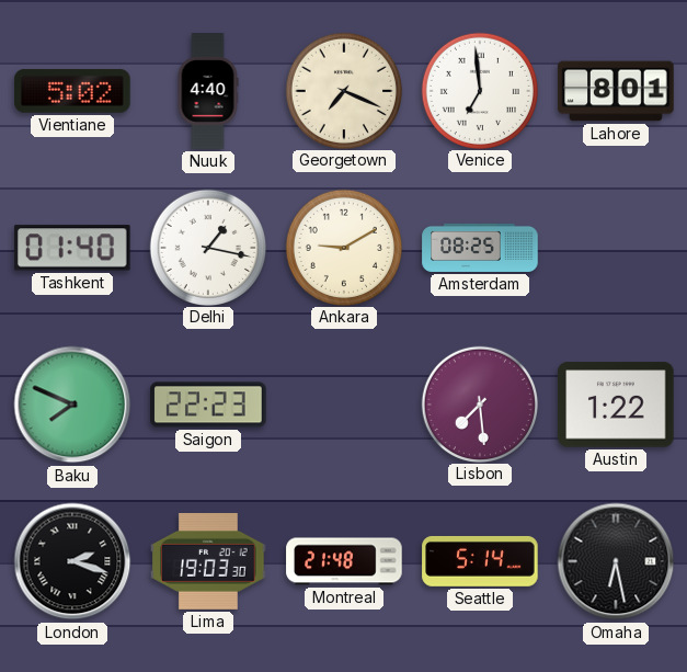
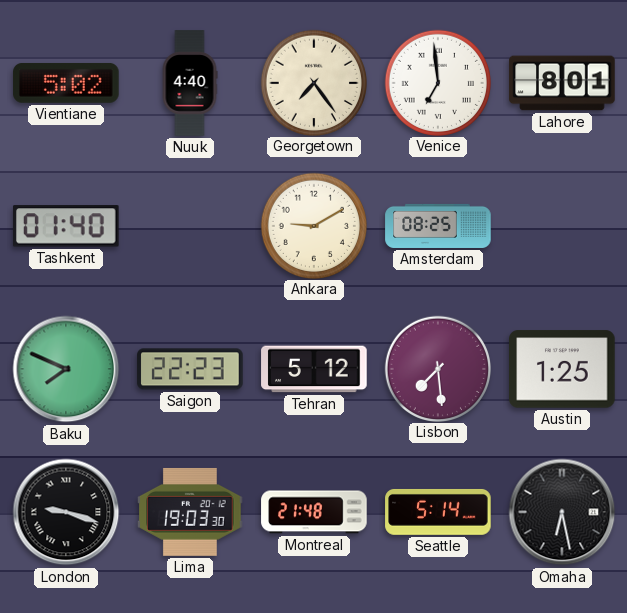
Georgetown: 7:19 -> 7:24
Delhi: 1:17 -> none
Tehran: none -> 5:12
Austin: 1:22 -> 1:25
London: 2:18 -> 9:18
